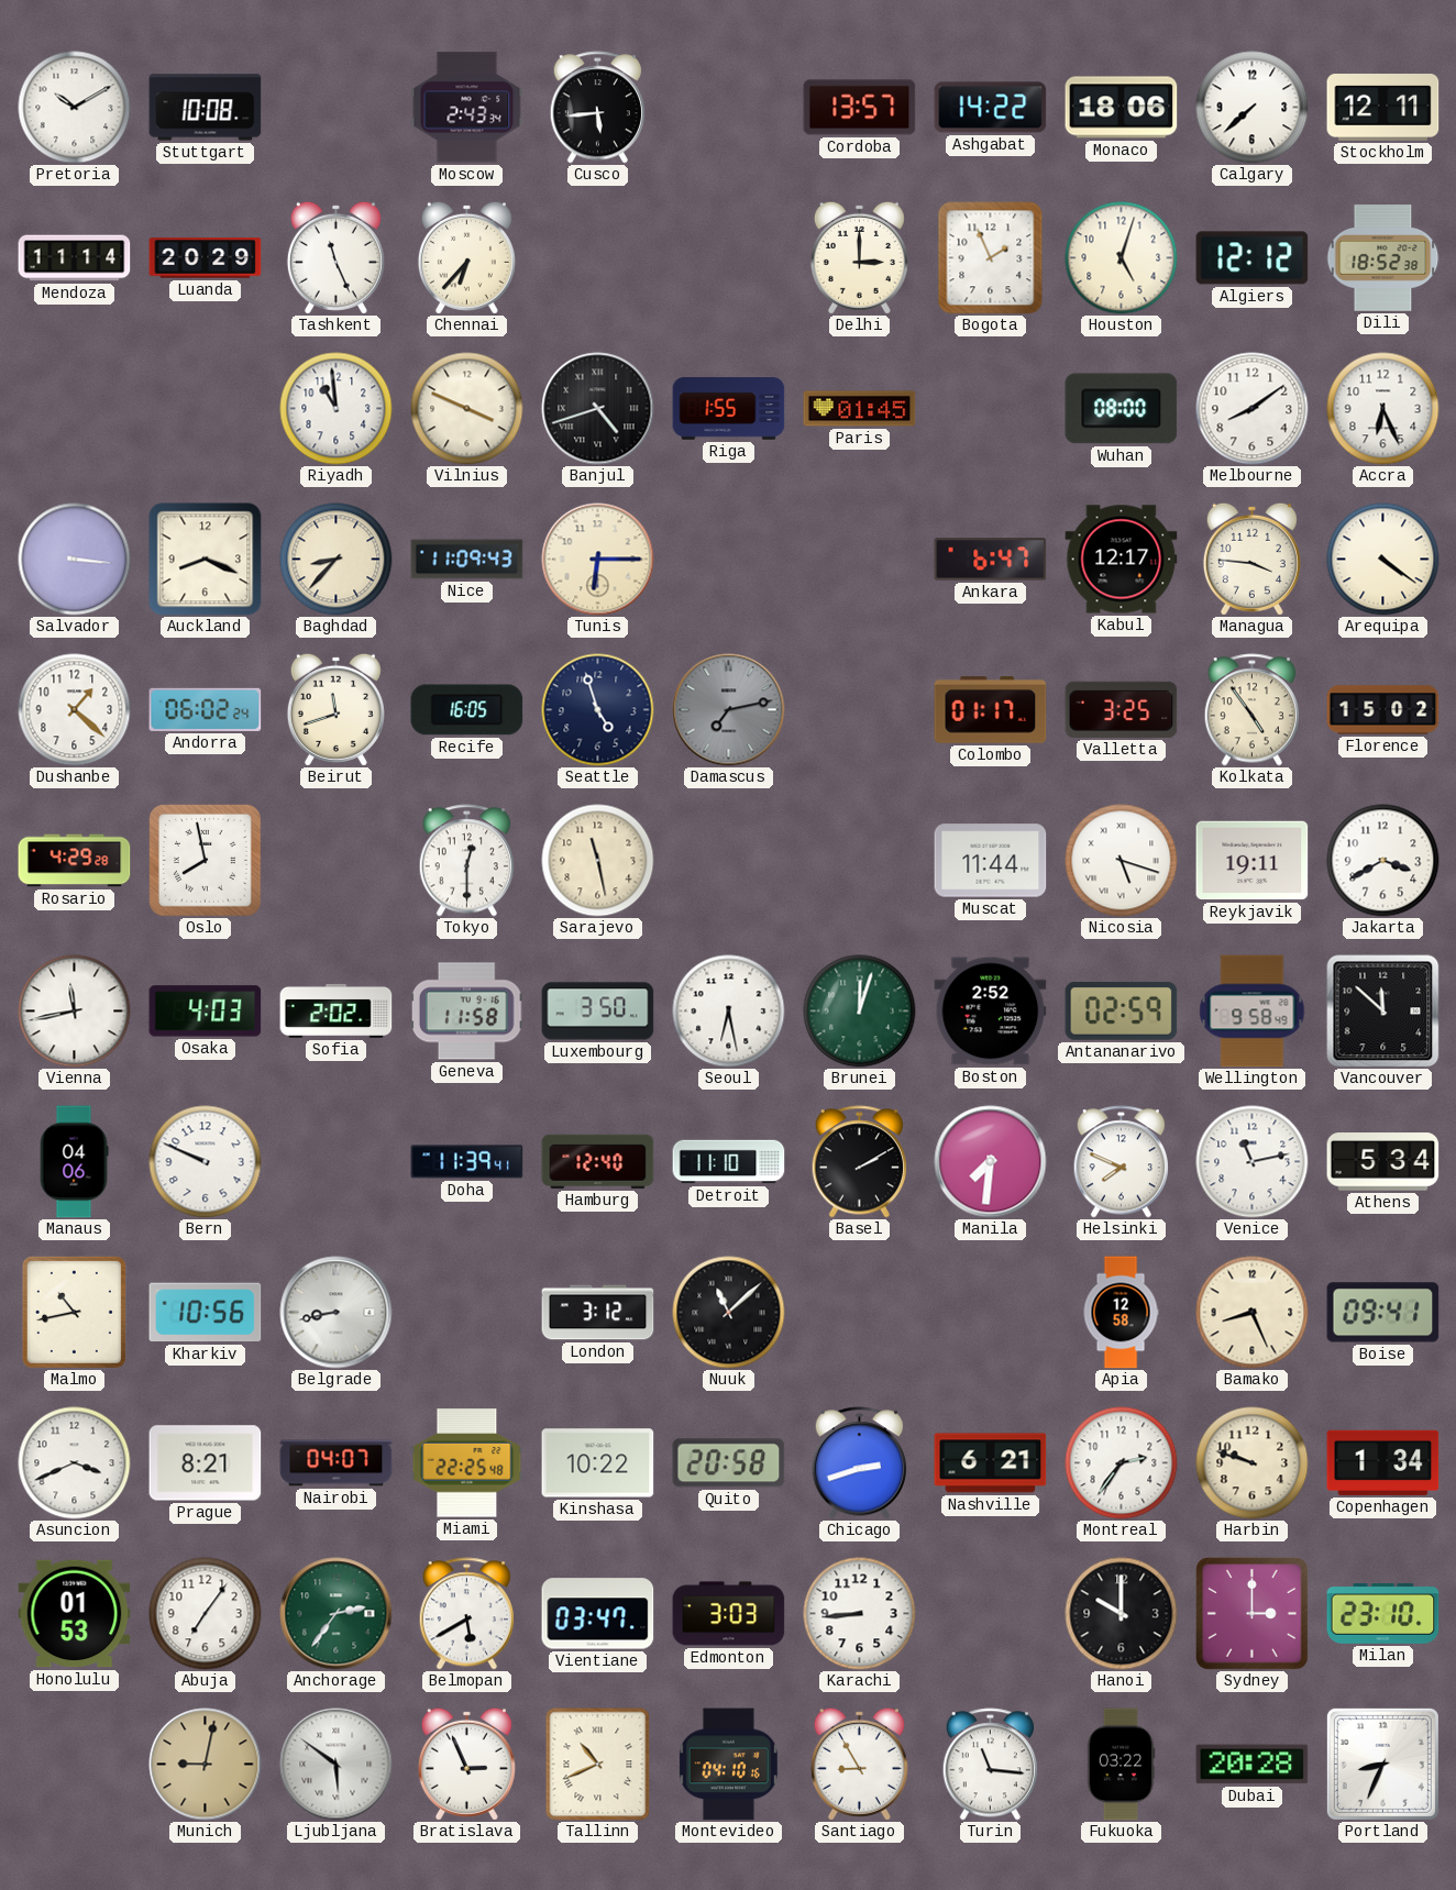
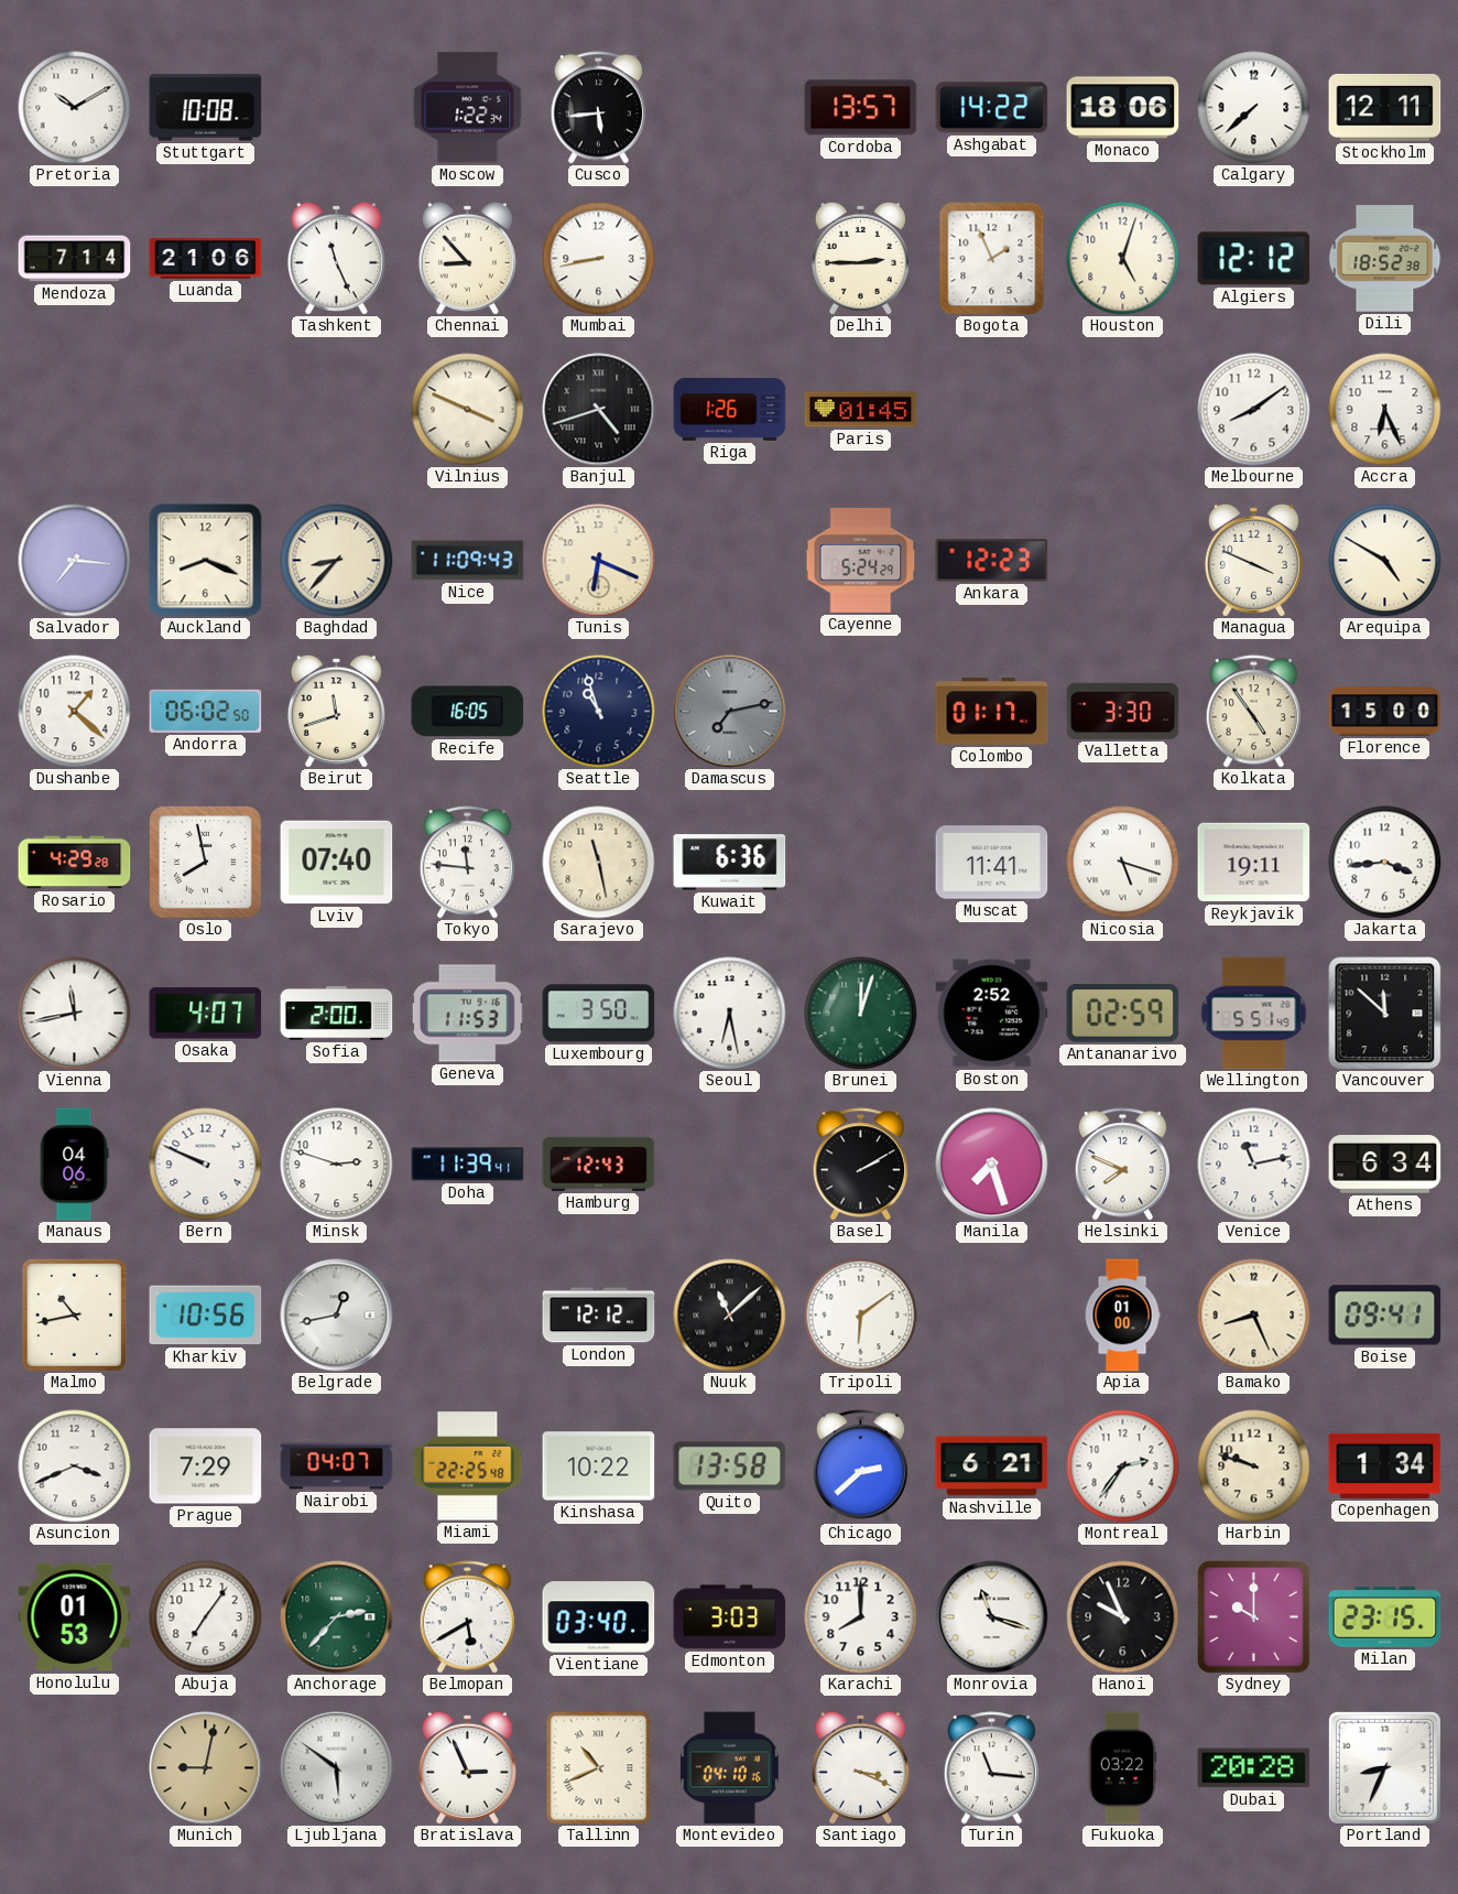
Moscow: 2:43 -> 1:22
Mendoza: 11:14 -> 7:14
Luanda: 20:29 -> 21:06
Chennai: 6:37 -> 8:53
Mumbai: none -> 8:43
Delhi: 3:00 -> 2:45
Riyadh: 10:59 -> none
Riga: 1:55 -> 1:26
Wuhan: 08:00 -> none
Salvador: 3:16 -> 7:16
Tunis: 6:15 -> 6:19
Cayenne: none -> 5:24
Ankara: 6:47 -> 12:23
Kabul: 12:17 -> none
Managua: 3:46 -> 3:49
Arequipa: 4:21 -> 4:50
Andorra: 06:02:24 -> 06:02:50
Seattle: 4:57 -> 10:57
Valletta: 3:25 -> 3:30
Florence: 15:02 -> 15:00
Lviv: none -> 07:40
Tokyo: 12:30 -> 11:46
Kuwait: none -> 6:36
Muscat: 11:44 -> 11:41
Jakarta: 3:40 -> 3:44
Osaka: 4:03 -> 4:07
Sofia: 2:02 -> 2:00
Geneva: 11:58 -> 11:53
Wellington: 9:58 -> 5:51
Minsk: none -> 2:48
Hamburg: 12:40 -> 12:43
Detroit: 11:10 -> none
Manila: 7:31 -> 7:27
Athens: 5:34 -> 6:34
Belgrade: 8:43 -> 12:43
London: 3:12 -> 12:12
Tripoli: none -> 6:09
Apia: 12:58 -> 01:00
Prague: 8:21 -> 7:29
Quito: 20:58 -> 13:58
Chicago: 2:42 -> 2:38
Anchorage: 2:36 -> 2:37
Vientiane: 03:47 -> 03:40
Karachi: 8:44 -> 8:00
Monrovia: none -> 11:18
Hanoi: 10:00 -> 9:56
Sydney: 3:00 -> 10:00
Milan: 23:10 -> 23:15
Santiago: 8:55 -> 3:19
